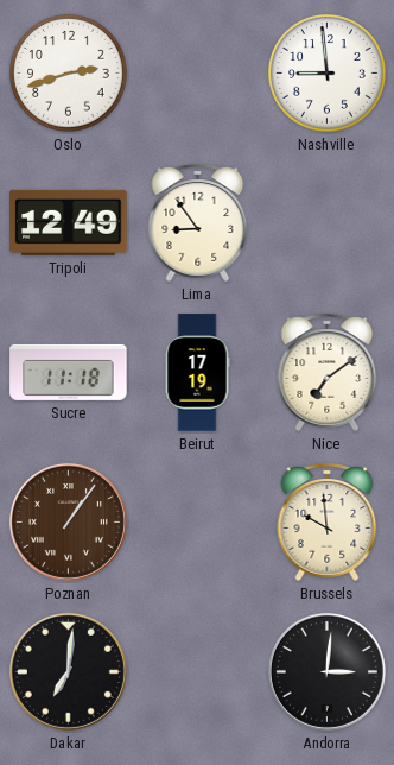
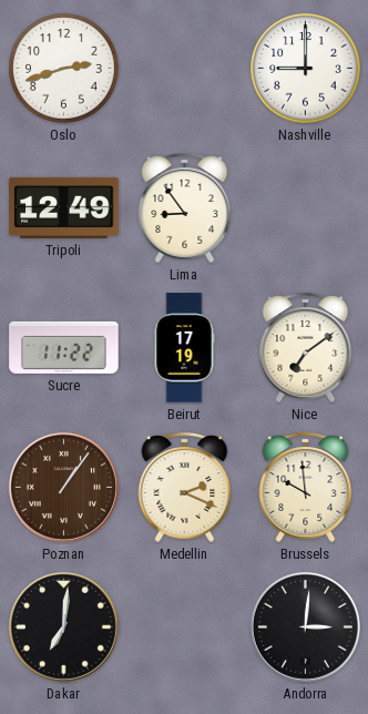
Nashville: 8:59 -> 9:00
Sucre: 11:18 -> 11:22
Medellin: none -> 2:19
